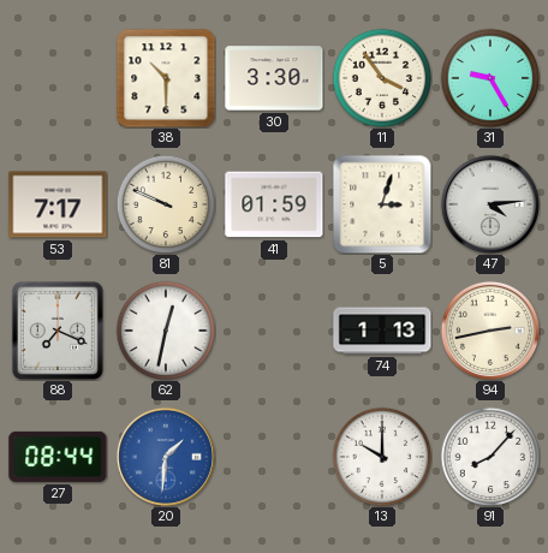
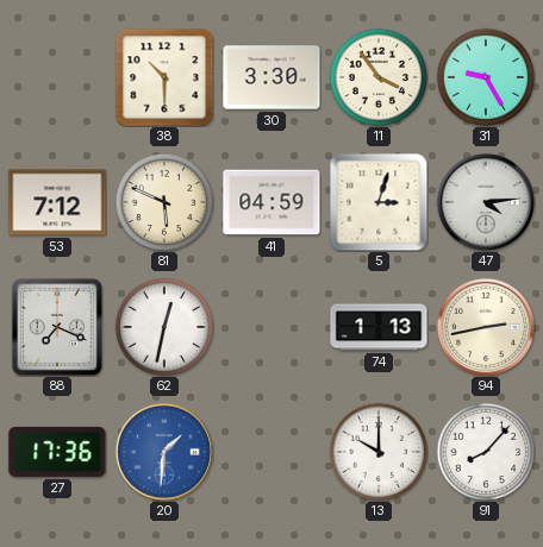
53: 7:17 -> 7:12
81: 9:49 -> 5:49
41: 01:59 -> 04:59
27: 08:44 -> 17:36
